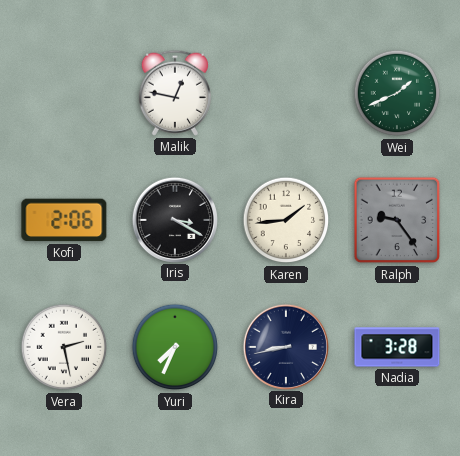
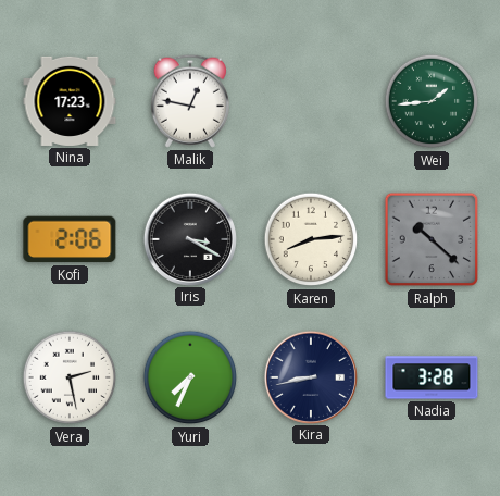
Nina: none -> 17:23
Wei: 1:41 -> 1:44
Karen: 1:44 -> 8:14
Ralph: 9:24 -> 10:22
